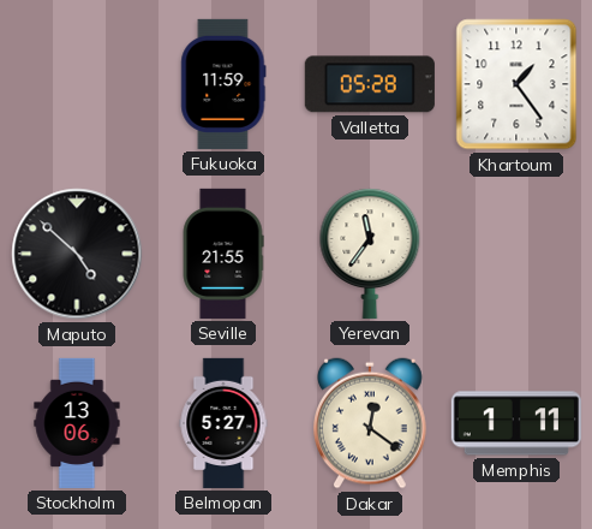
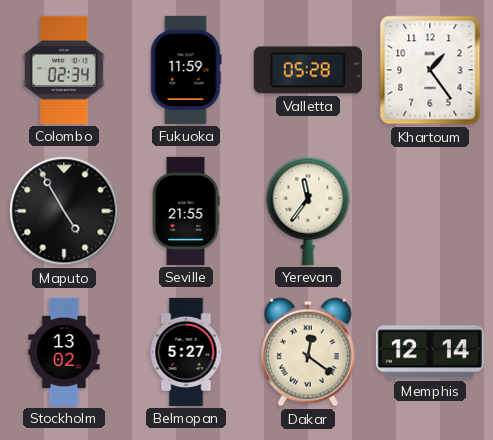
Colombo: none -> 02:34
Maputo: 4:52 -> 4:55
Stockholm: 13:06 -> 13:02
Memphis: 1:11 -> 12:14
